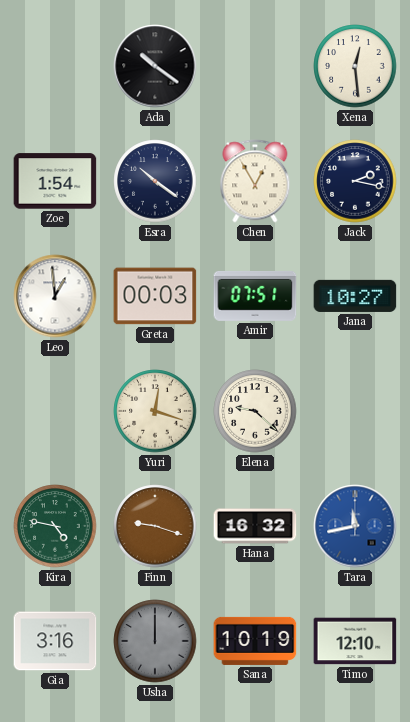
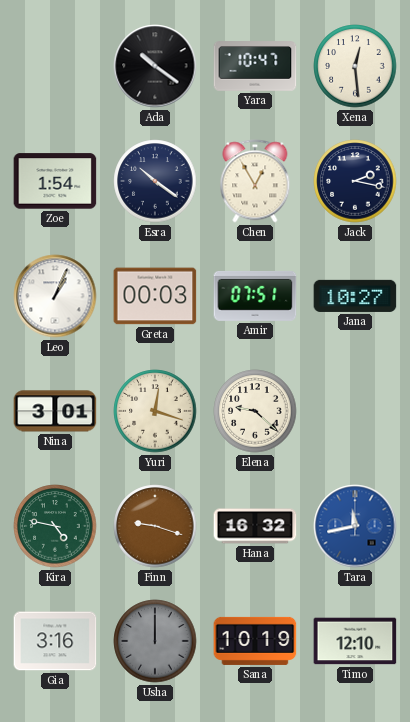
Yara: none -> 10:47
Leo: 12:59 -> 1:04
Nina: none -> 3:01
